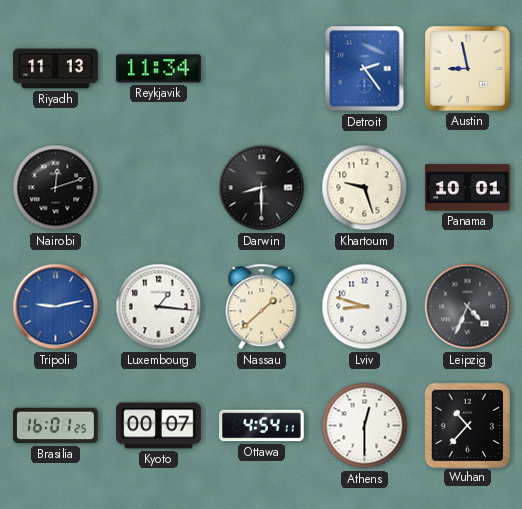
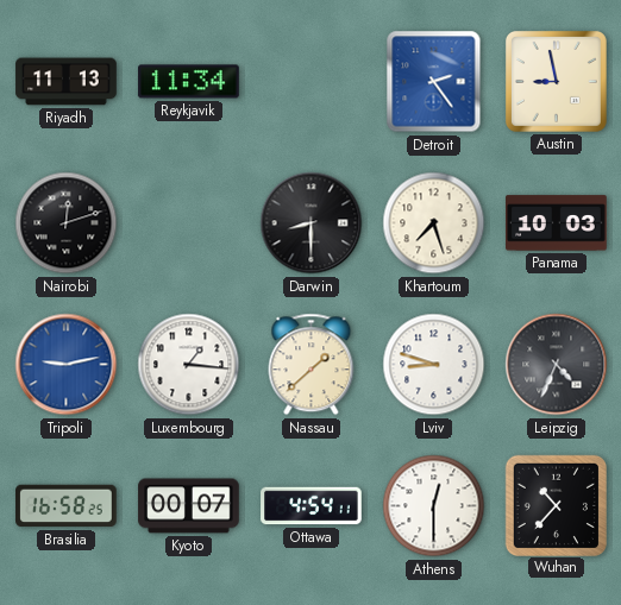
Khartoum: 9:27 -> 7:27
Panama: 10:01 -> 10:03
Brasilia: 16:01 -> 16:58
